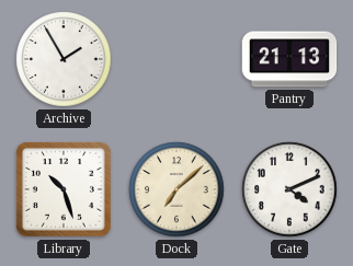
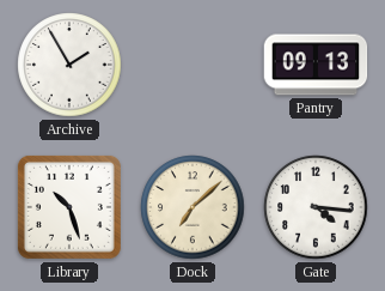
Pantry: 21:13 -> 09:13
Gate: 4:11 -> 4:16
